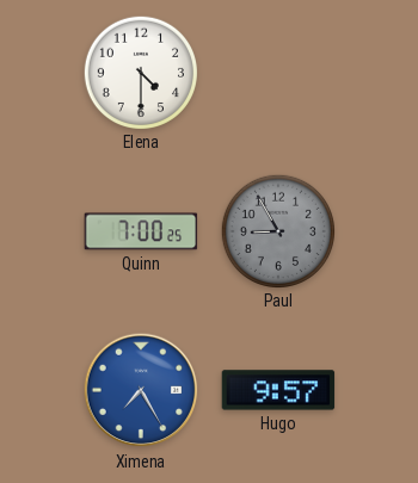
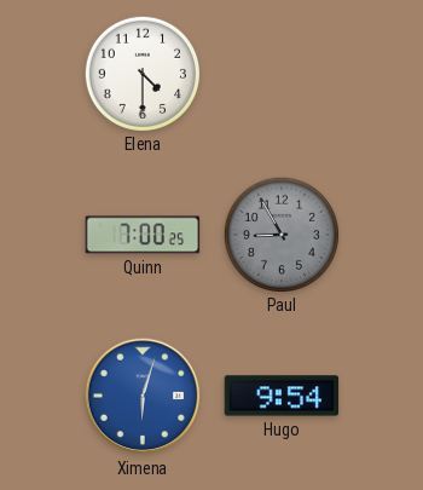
Ximena: 7:25 -> 6:03
Hugo: 9:57 -> 9:54
